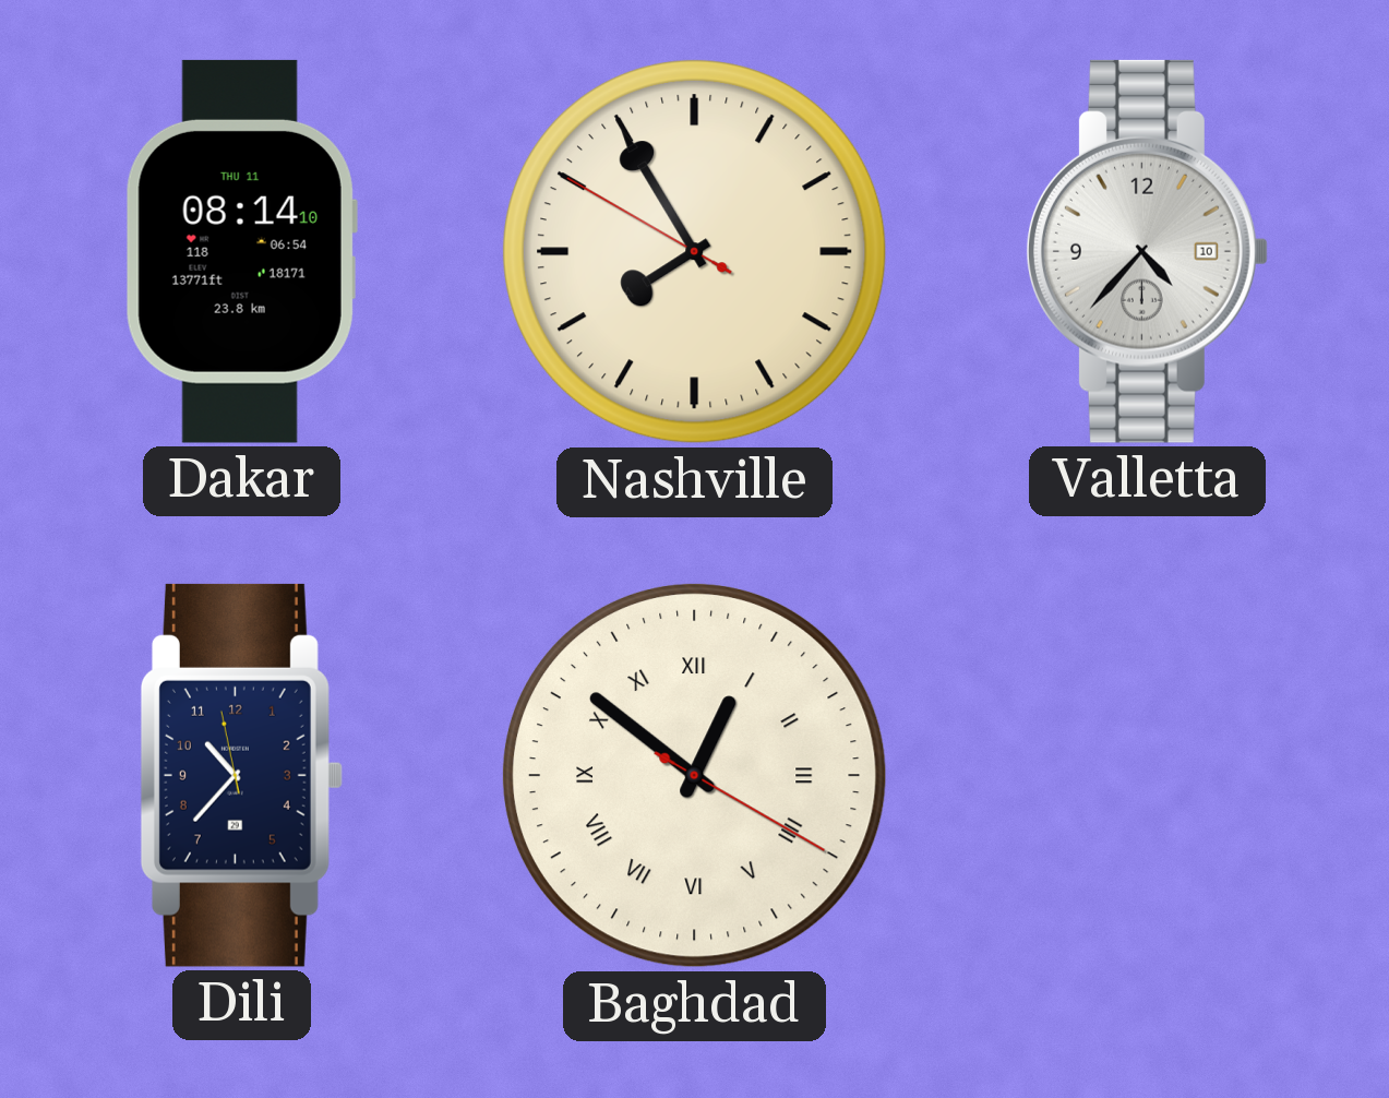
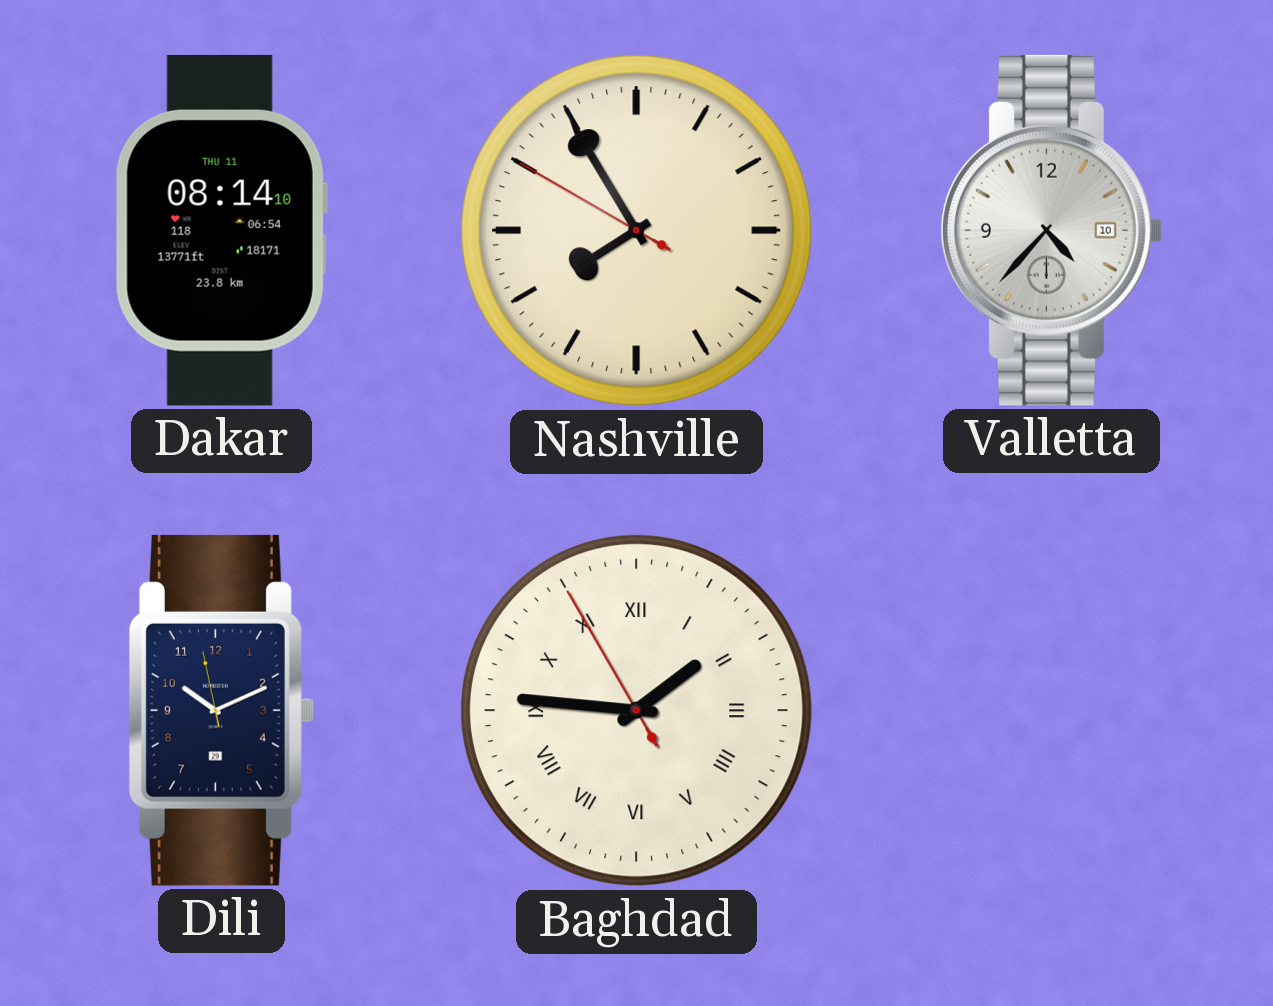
Dili: 10:36 -> 10:10
Baghdad: 12:51 -> 1:45
